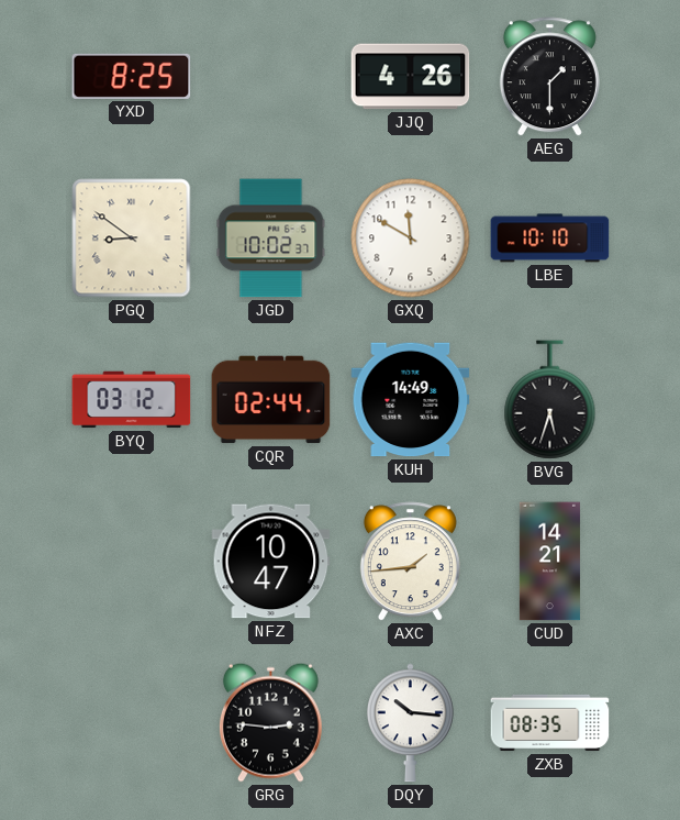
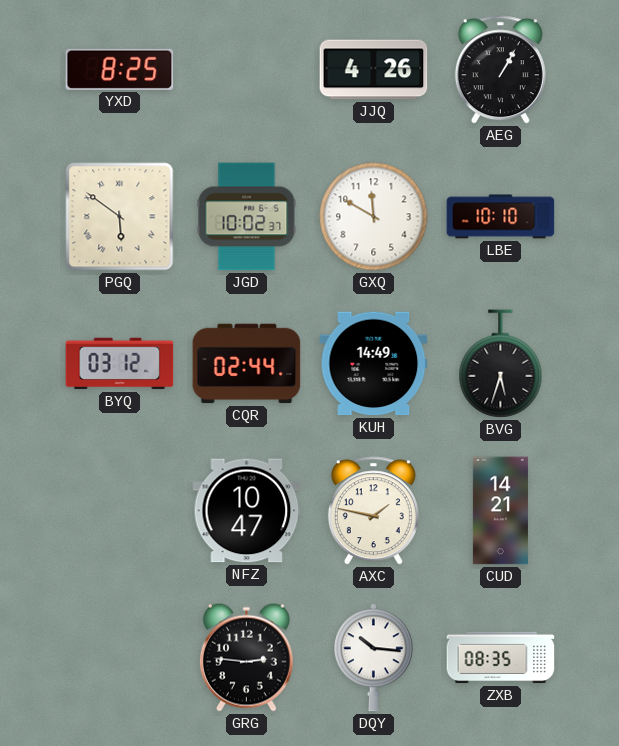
AEG: 1:30 -> 1:05
PGQ: 8:51 -> 5:51
AXC: 1:44 -> 1:47
